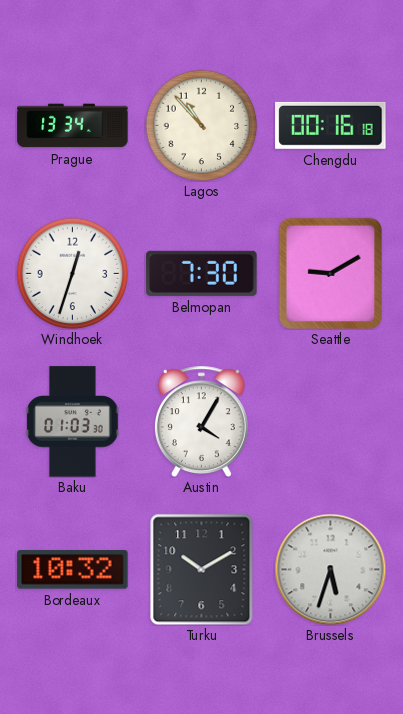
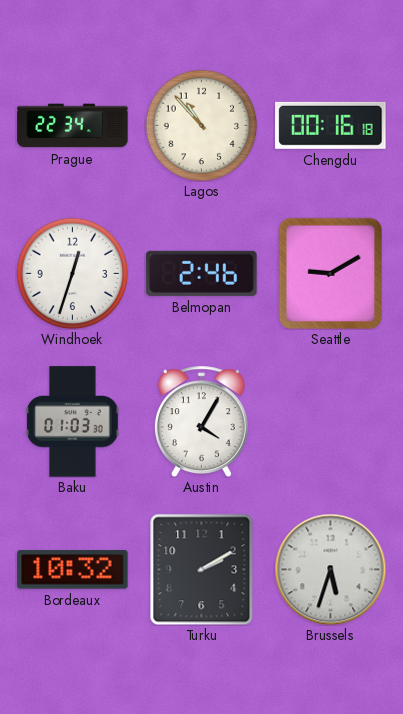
Prague: 13:34 -> 22:34
Belmopan: 7:30 -> 2:46
Turku: 10:10 -> 2:10
